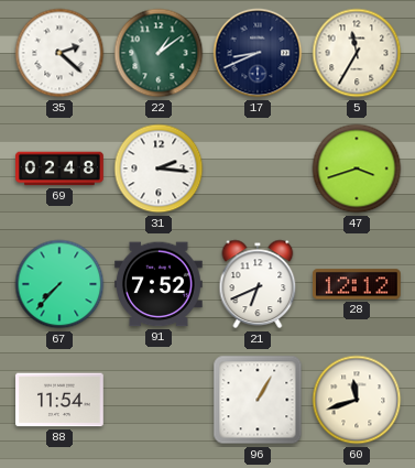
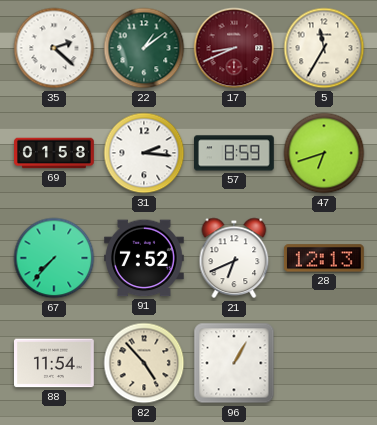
17 dial: navy -> burgundy
69: 02:48 -> 01:58
57: none -> 8:59
47: 3:42 -> 6:42
28: 12:12 -> 12:13
82: none -> 4:53
60: 11:42 -> none
